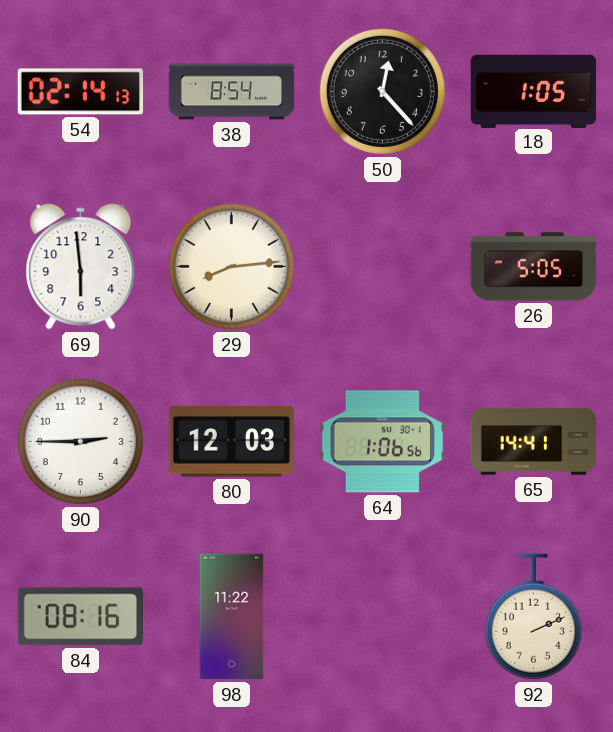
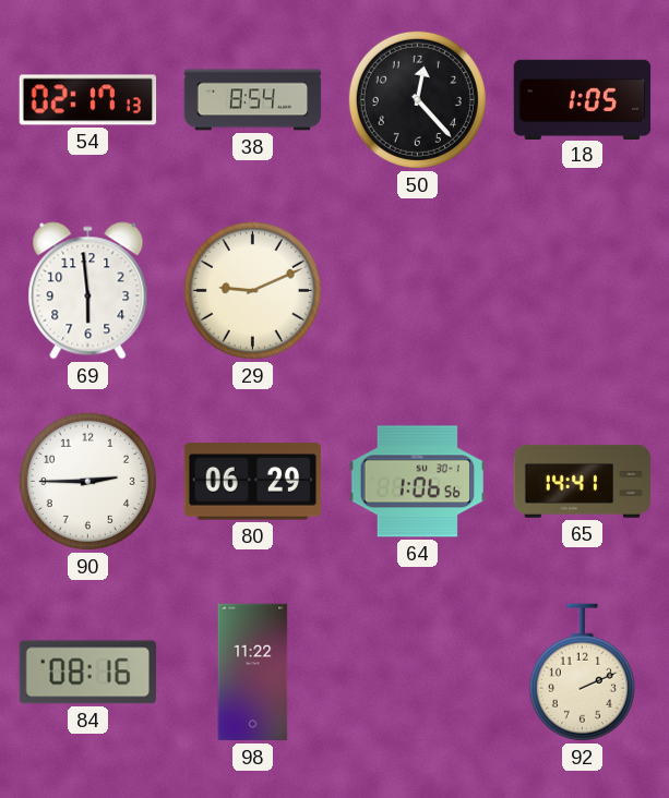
54: 02:14 -> 02:17
29: 8:14 -> 9:11
26: 5:05 -> none
80: 12:03 -> 06:29
